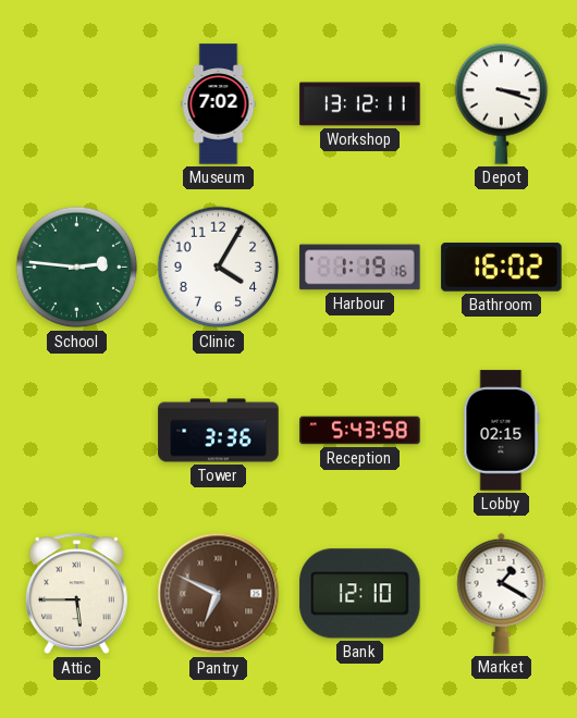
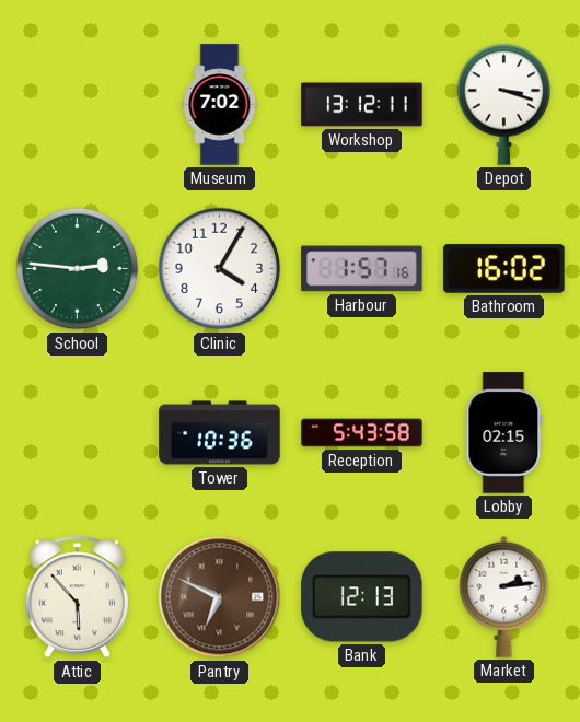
Harbour: 1:19 -> 1:57
Tower: 3:36 -> 10:36
Attic: 5:45 -> 5:53
Bank: 12:10 -> 12:13
Market: 1:20 -> 2:14
